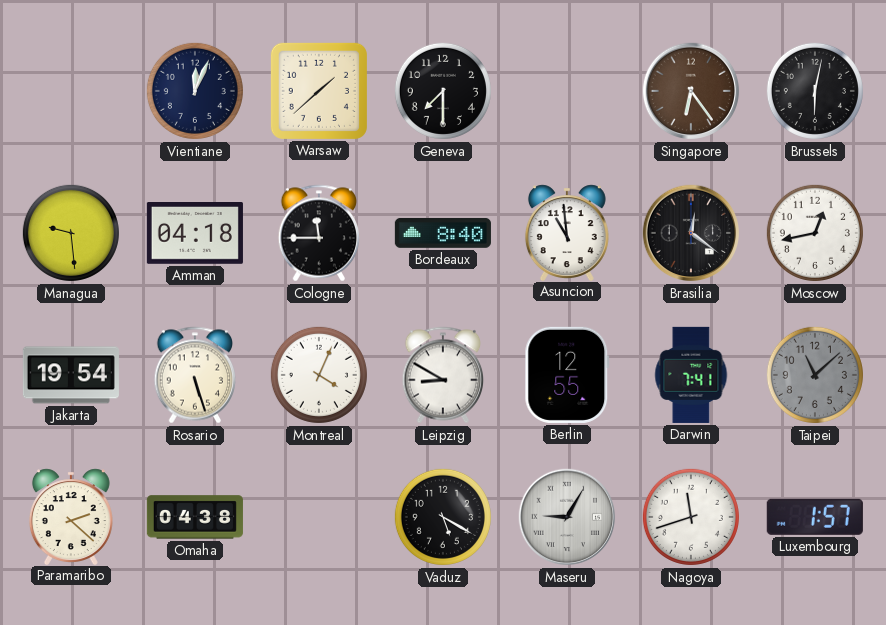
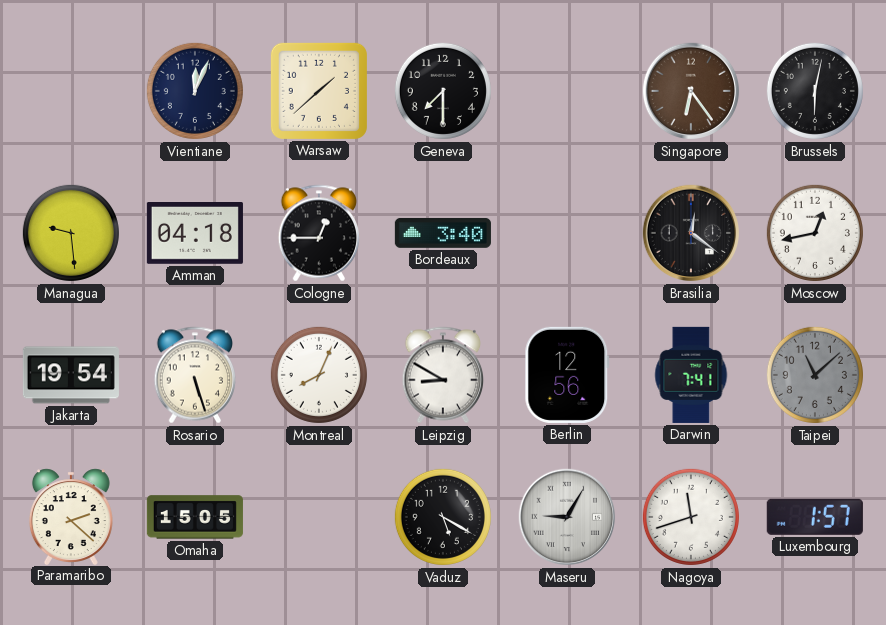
Cologne: 11:45 -> 12:45
Bordeaux: 8:40 -> 3:40
Asuncion: 10:59 -> none
Montreal: 4:04 -> 8:04
Berlin: 12:55 -> 12:56
Omaha: 04:38 -> 15:05
